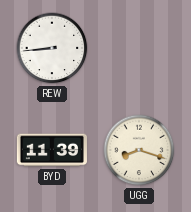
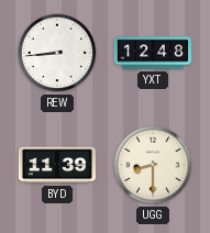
YXT: none -> 12:48
UGG: 8:18 -> 8:30
